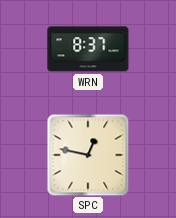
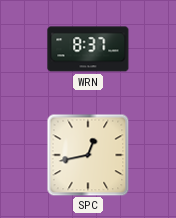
SPC: 12:47 -> 12:43
